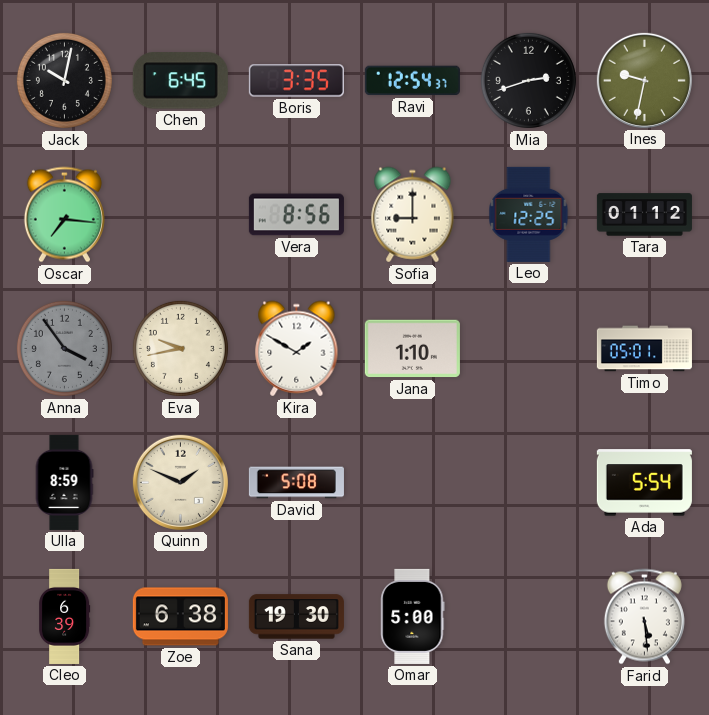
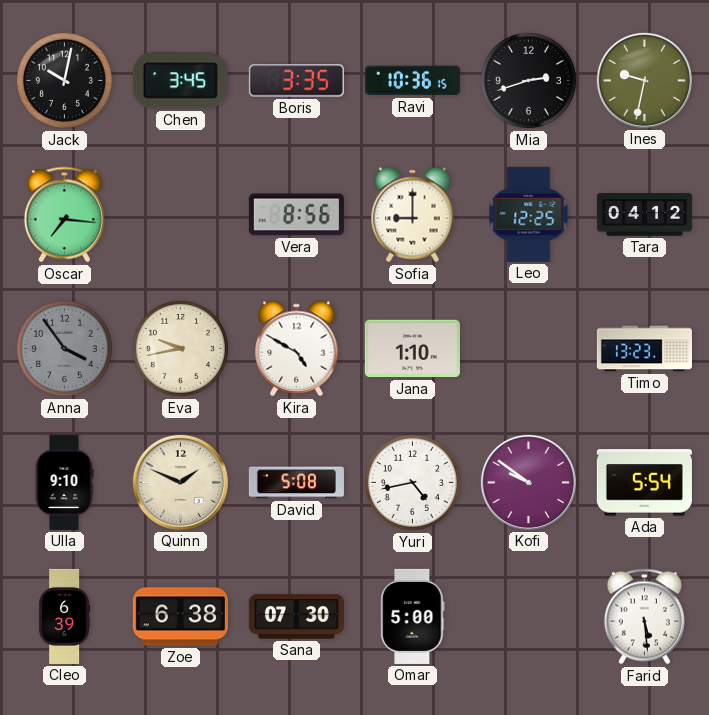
Chen: 6:45 -> 3:45
Ravi: 12:54 -> 10:36
Tara: 01:12 -> 04:12
Kira: 1:50 -> 4:50
Timo: 05:01 -> 13:23
Ulla: 8:59 -> 9:10
Yuri: none -> 4:43
Kofi: none -> 9:51
Sana: 19:30 -> 07:30
